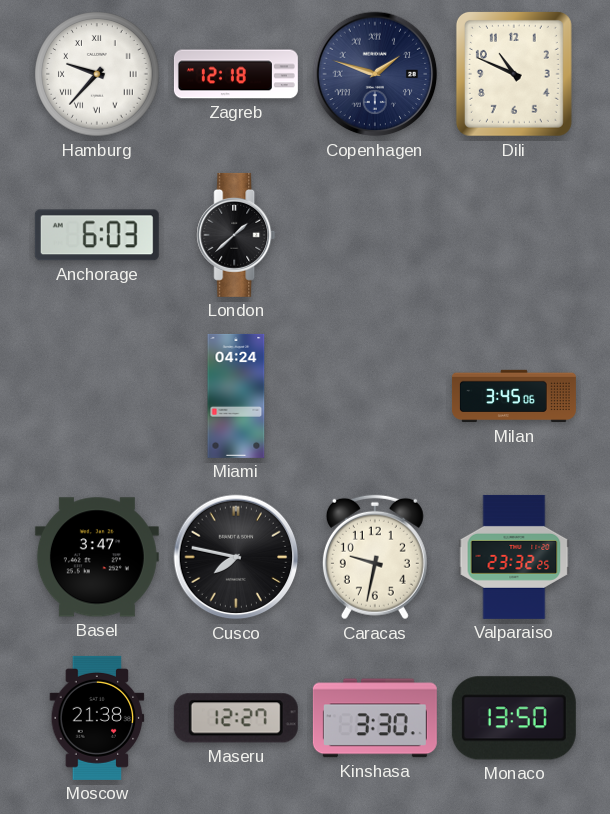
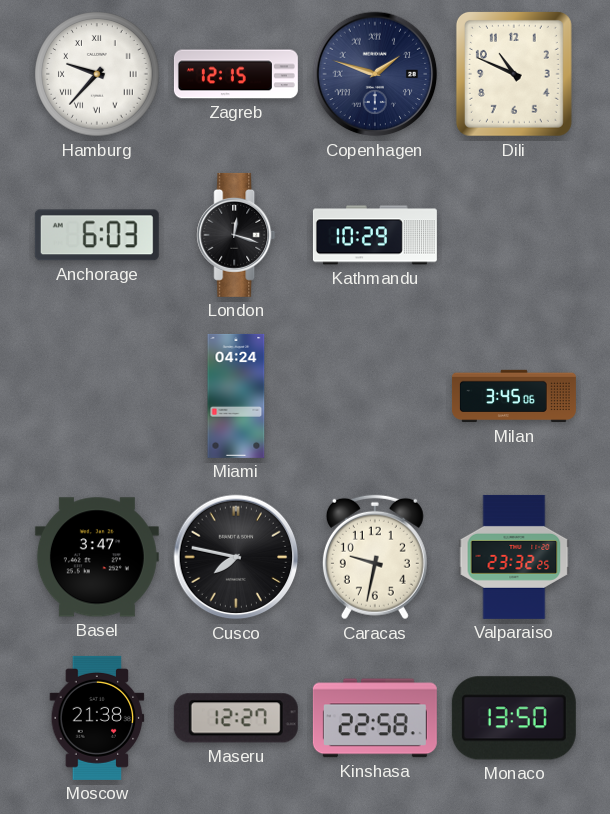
Zagreb: 12:18 -> 12:15
London: 1:38 -> 12:18
Kathmandu: none -> 10:29
Kinshasa: 3:30 -> 22:58
